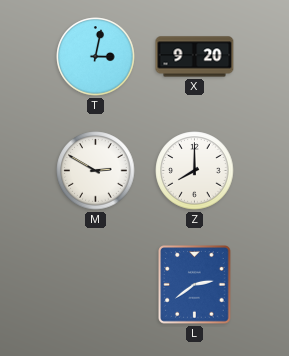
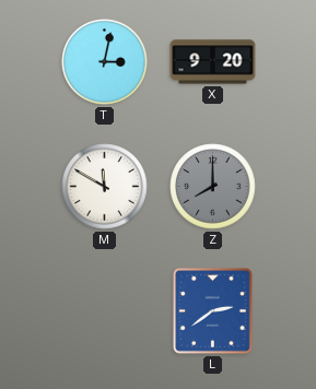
M: 2:50 -> 11:50
Z dial: white -> grey
